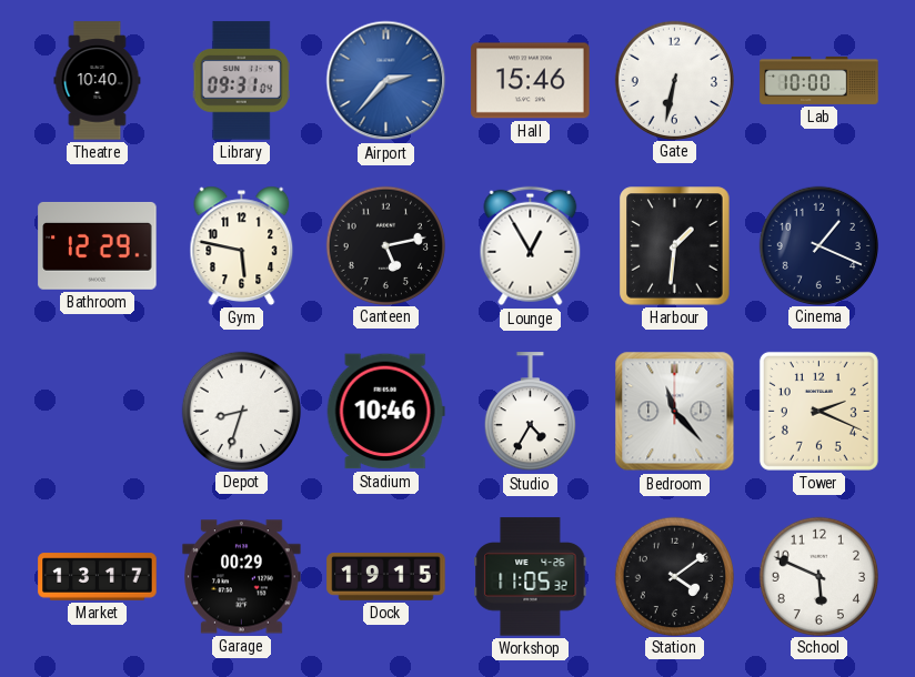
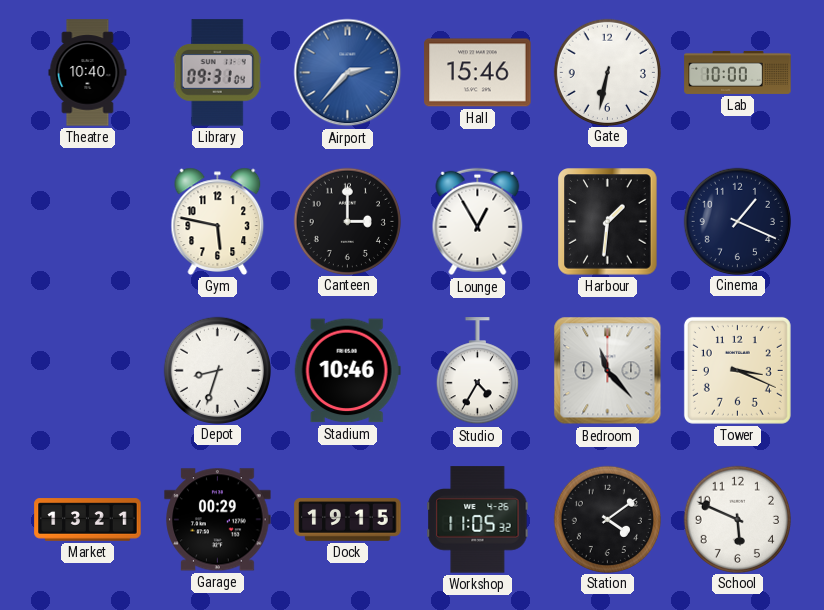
Bathroom: 12:29 -> none
Canteen: 5:13 -> 3:00
Tower: 2:19 -> 3:19
Market: 13:17 -> 13:21
